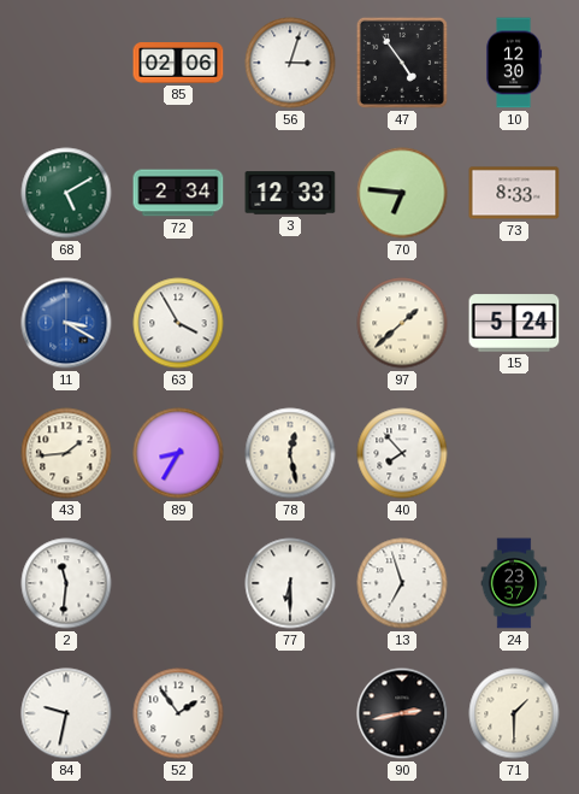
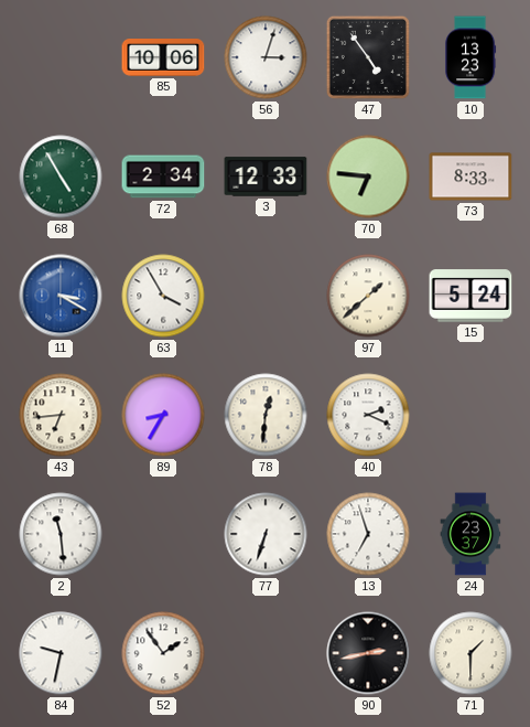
85: 02:06 -> 10:06
10: 12:30 -> 13:23
68: 5:10 -> 4:55
43: 1:44 -> 6:44
78: 12:28 -> 12:31
40: 7:53 -> 2:19
2: 11:31 -> 11:29
77: 6:30 -> 6:33
